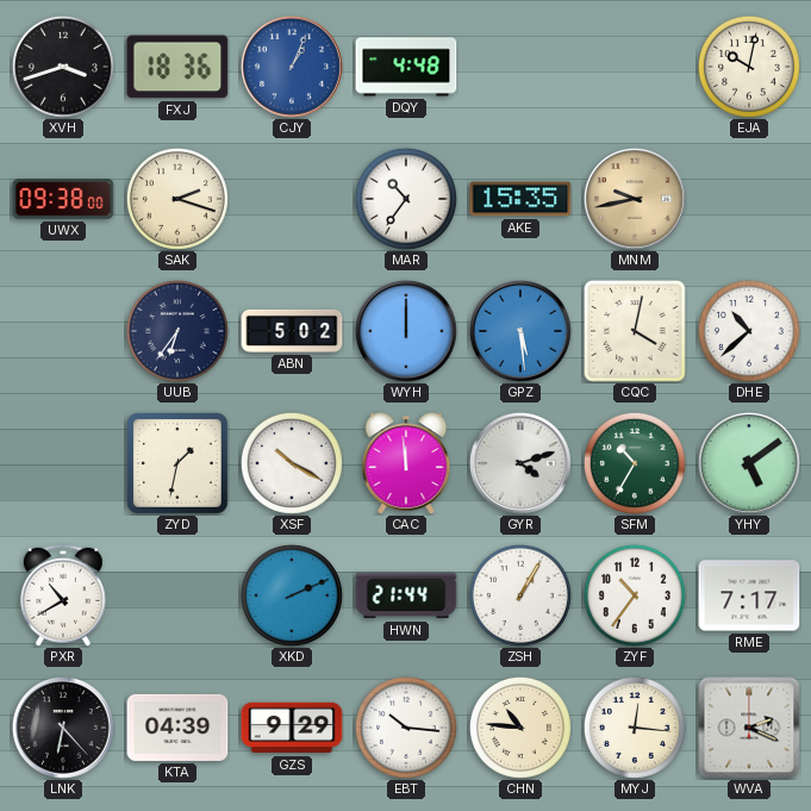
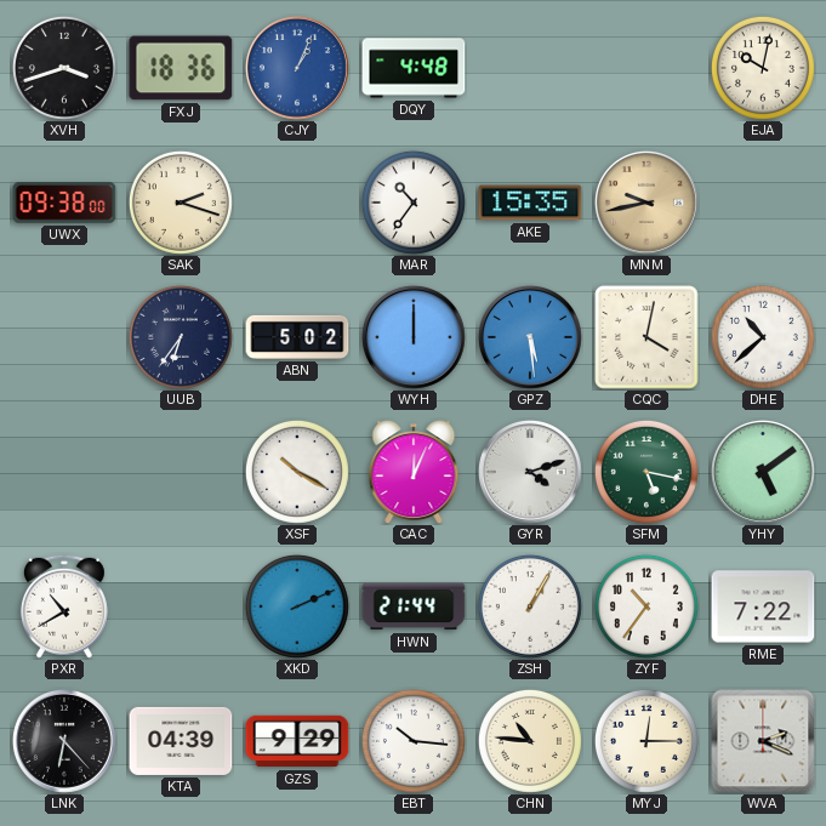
ZYD: 1:32 -> none
CAC: 11:59 -> 12:04
SFM: 10:35 -> 5:17
RME: 7:17 -> 7:22
MYJ: 12:16 -> 12:15
